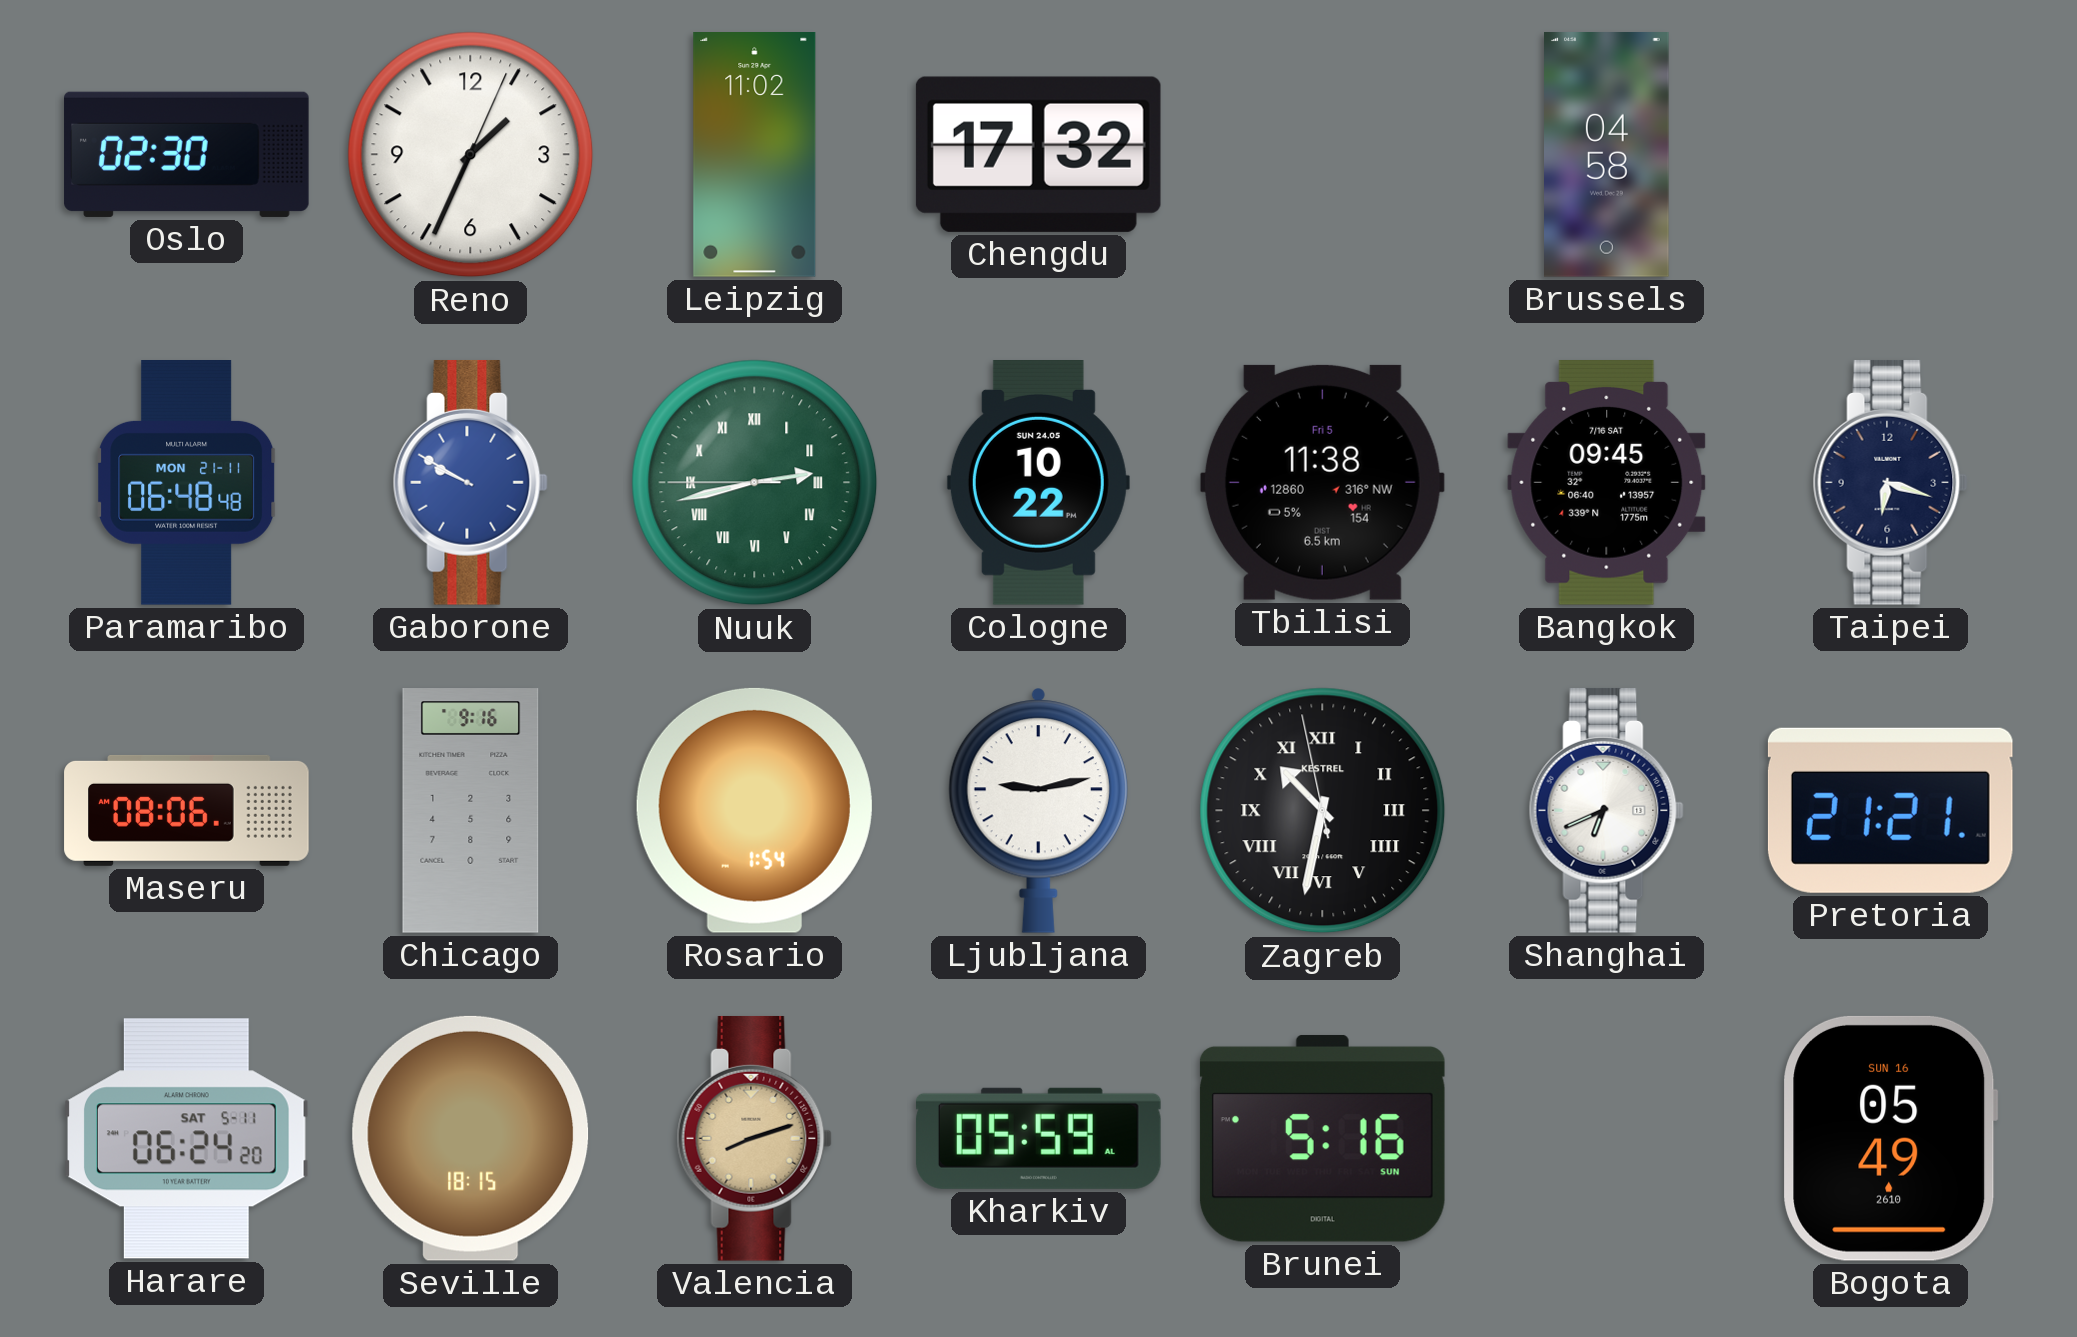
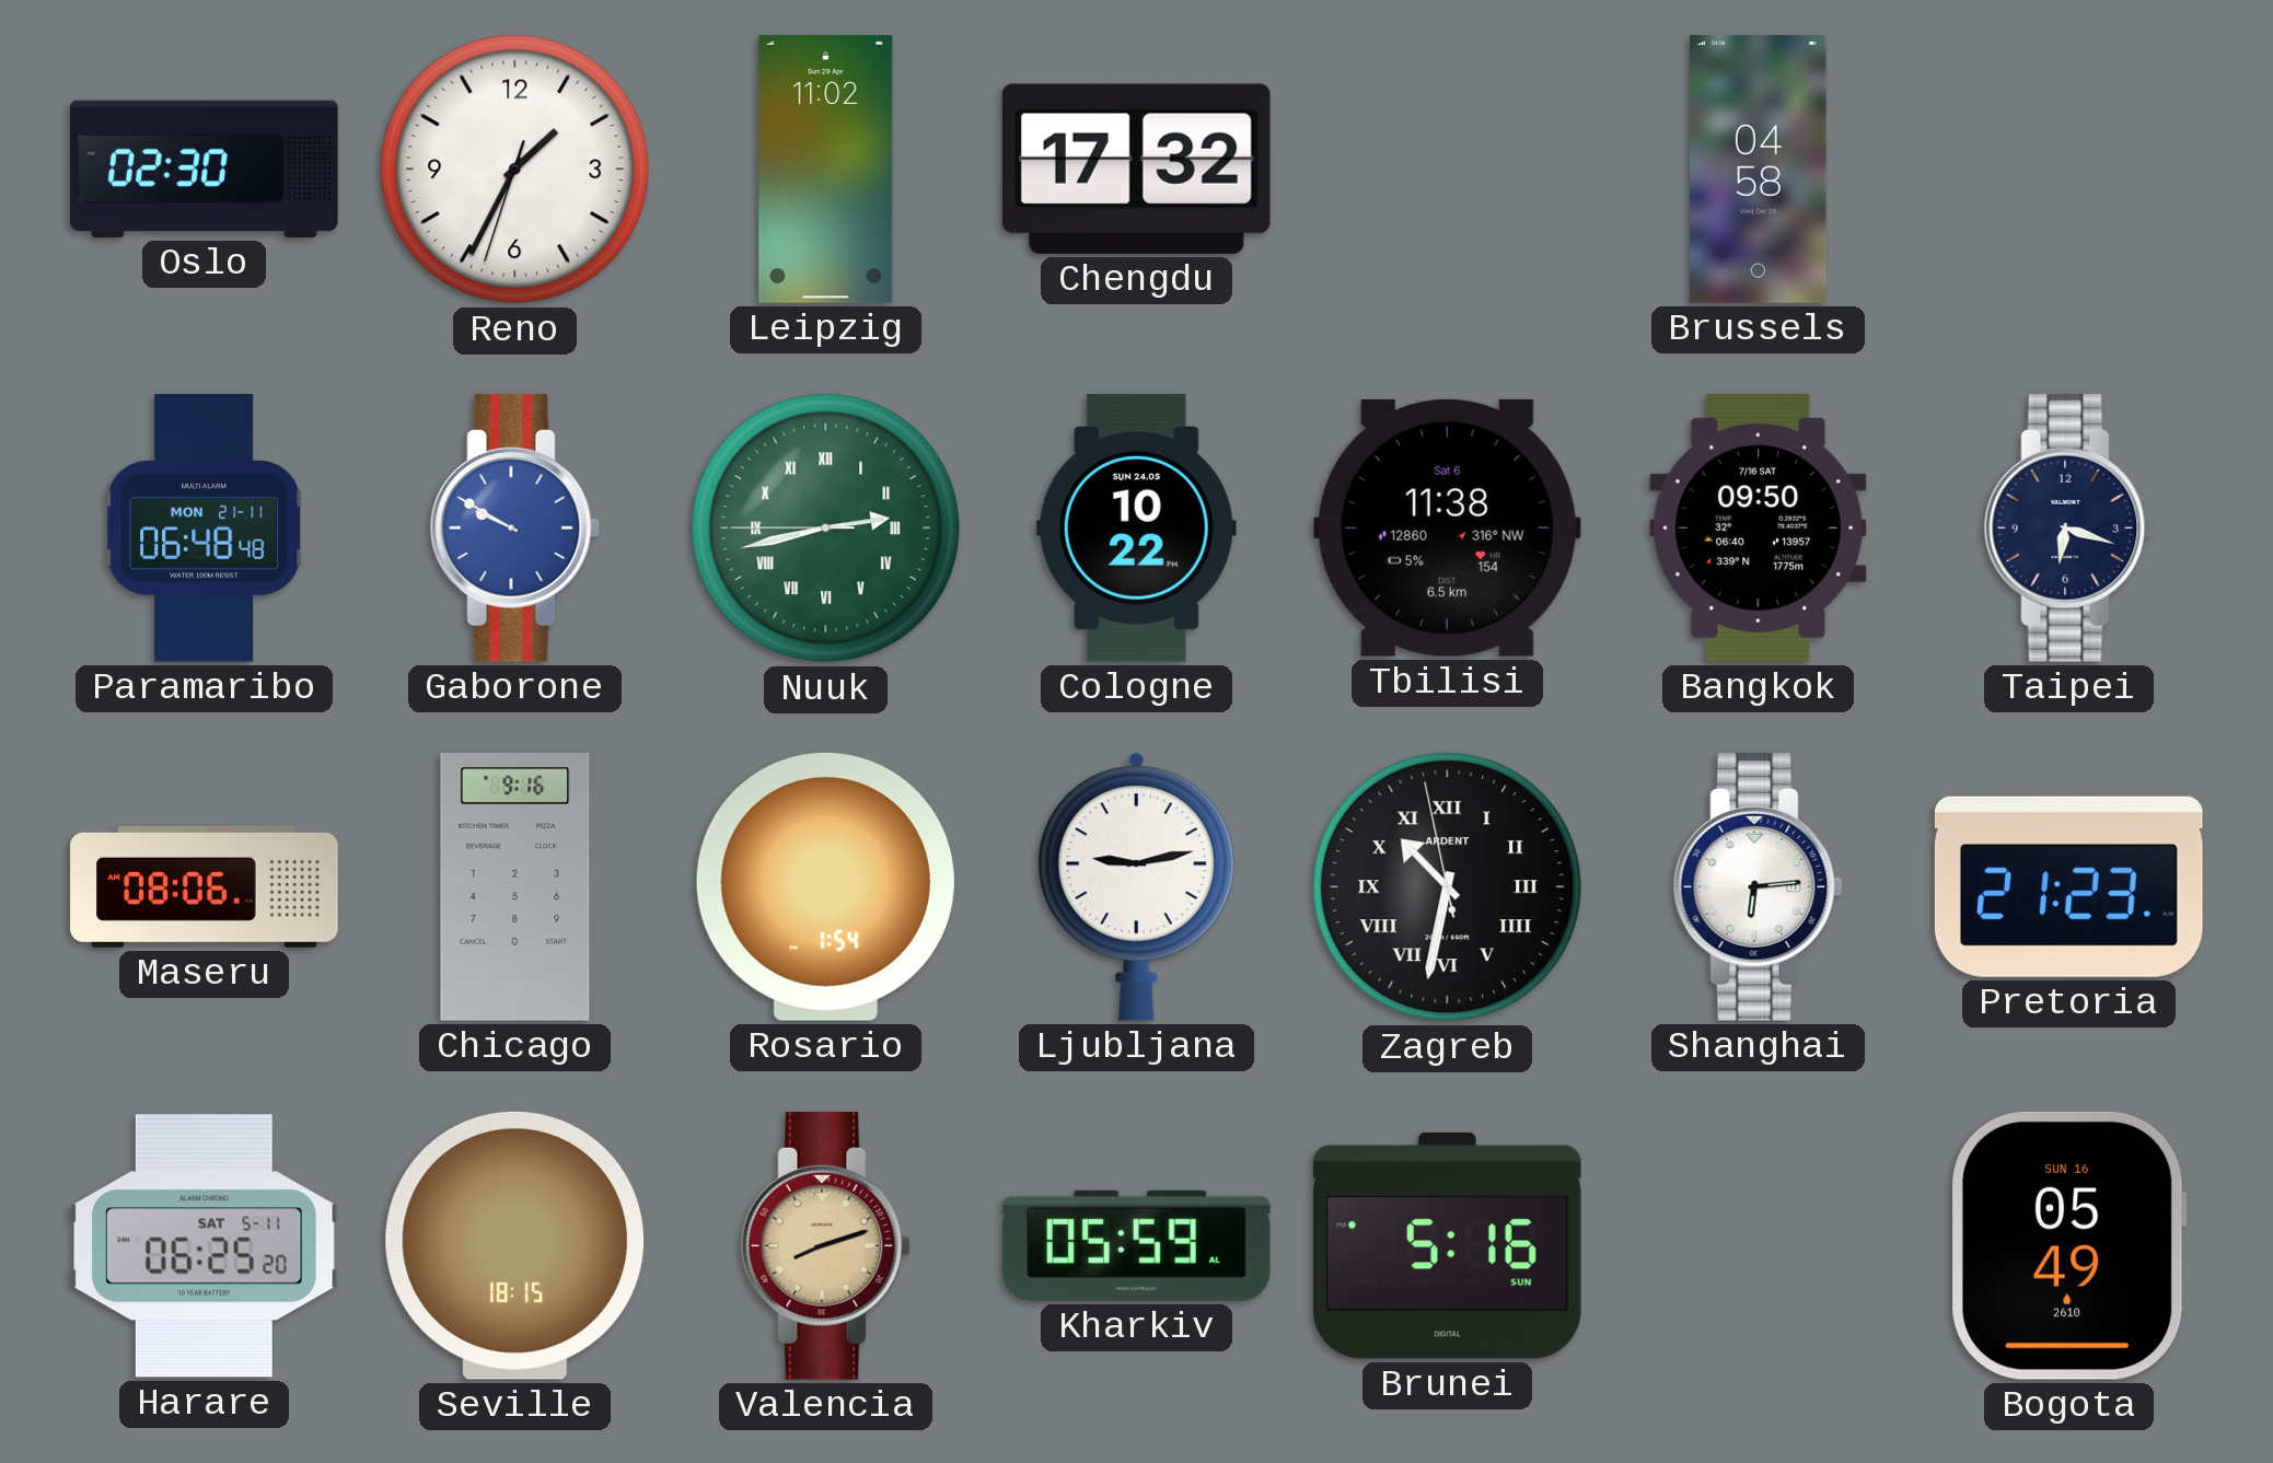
Reno: 1:34:04 -> 1:34:33
Tbilisi date: Fri 5 -> Sat 6
Bangkok: 09:45 -> 09:50
Zagreb brand: KESTREL -> ARDENT
Shanghai: 6:41 -> 6:14
Pretoria: 21:21 -> 21:23
Harare: 06:24 -> 06:25
